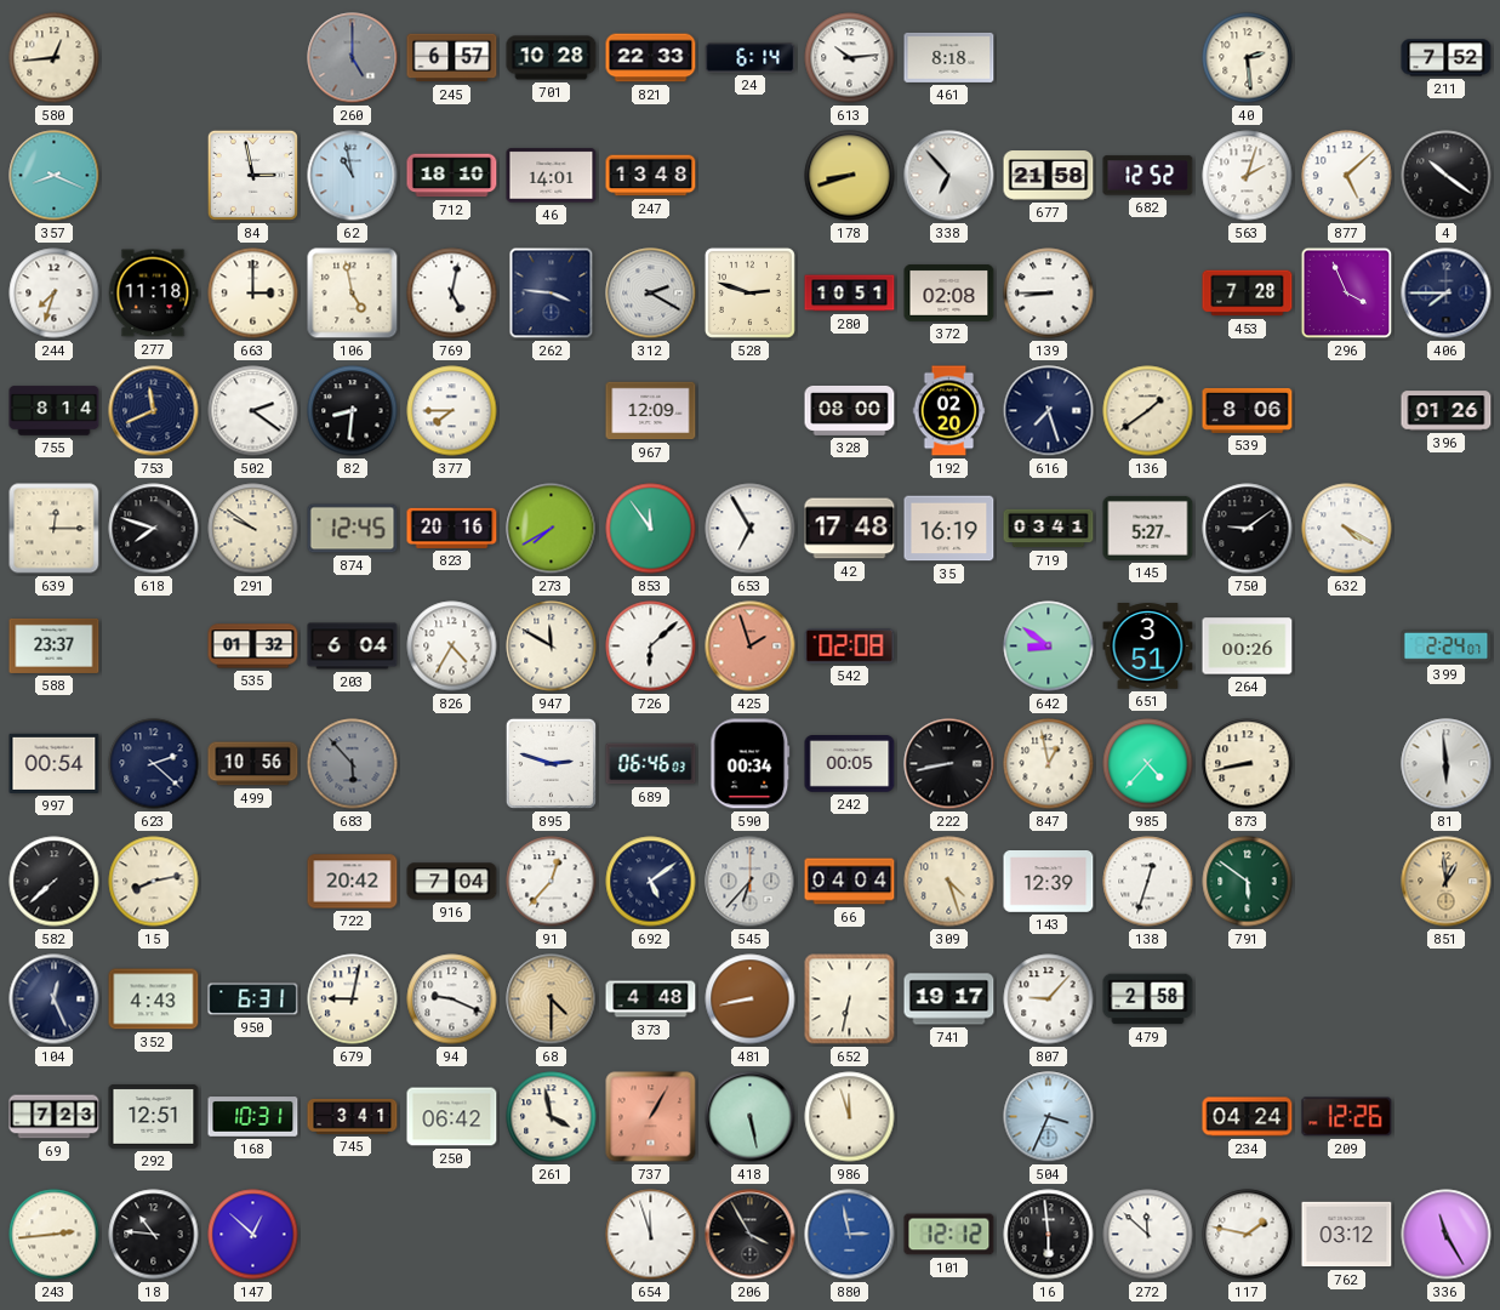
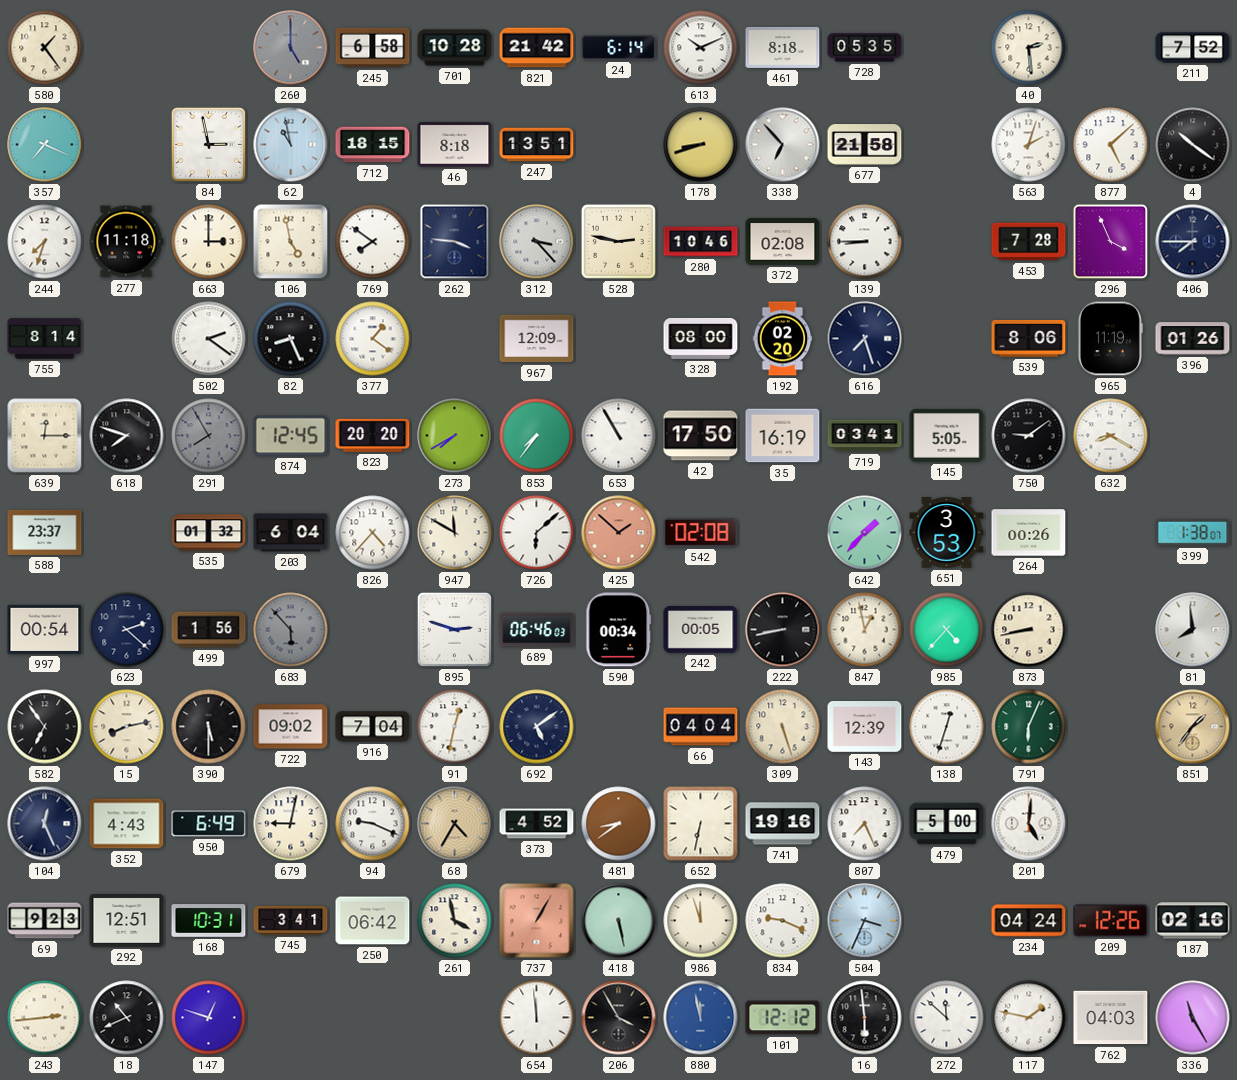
580: 12:44 -> 1:24
245: 6:57 -> 6:58
821: 22:33 -> 21:42
613: 10:14 -> 10:11
728: none -> 05:35
357: 8:19 -> 7:19
712: 18:10 -> 18:15
46: 14:01 -> 8:18
247: 13:48 -> 13:51
682: 12:52 -> none
769: 5:02 -> 7:51
312: 2:20 -> 3:23
528: 2:48 -> 2:47
280: 10:51 -> 10:46
753: 11:41 -> none
82: 8:31 -> 8:26
377: 7:45 -> 1:21
136: 1:39 -> none
965: none -> 11:19
291: 9:51 -> 7:55
291 dial: cream -> grey
823: 20:16 -> 20:20
853: 11:54 -> 7:36
653: 6:55 -> 10:55
42: 17:48 -> 17:50
145: 5:27 -> 5:05
632: 4:20 -> 8:20
826: 4:35 -> 4:37
425: 1:57 -> 1:52
642: 8:51 -> 1:37
651: 3:51 -> 3:53
399: 2:24 -> 1:38
499: 10:56 -> 1:56
81: 5:59 -> 7:59
582: 7:38 -> 6:54
390: none -> 5:30
722: 20:42 -> 09:02
91: 12:37 -> 12:32
545: 6:37 -> none
309: 4:27 -> 5:27
791: 5:51 -> 6:04
851: 12:59 -> 1:36
950: 6:31 -> 6:49
68: 4:30 -> 4:35
373: 4:48 -> 4:52
481: 8:43 -> 8:39
741: 19:17 -> 19:16
807: 9:07 -> 7:26
479: 2:58 -> 5:00
201: none -> 5:01
69: 7:23 -> 9:23
834: none -> 9:19
187: none -> 02:16
18: 10:46 -> 10:41
147: 12:52 -> 12:48
654: 11:57 -> 11:59
880: 2:58 -> 11:58
762: 03:12 -> 04:03
